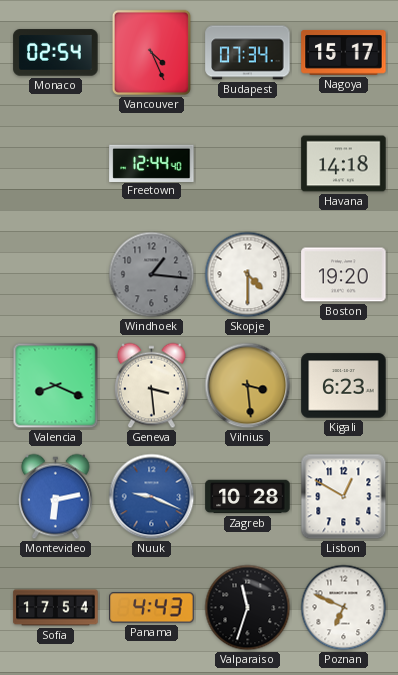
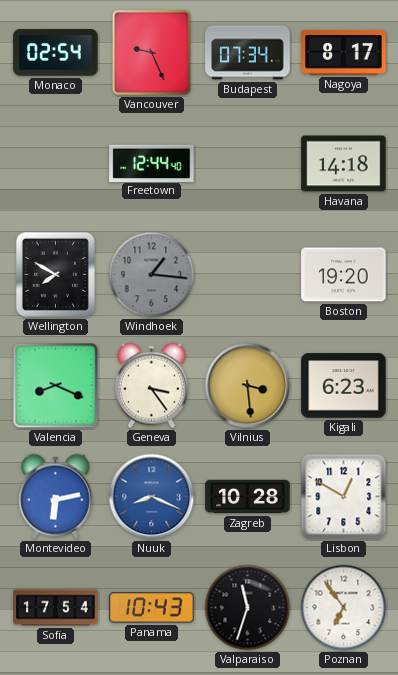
Vancouver: 4:26 -> 9:26
Nagoya: 15:17 -> 8:17
Wellington: none -> 7:50
Skopje: 4:30 -> none
Geneva: 3:29 -> 3:24
Nuuk: 9:19 -> 8:19
Panama: 4:43 -> 10:43
Poznan: 6:49 -> 6:54
